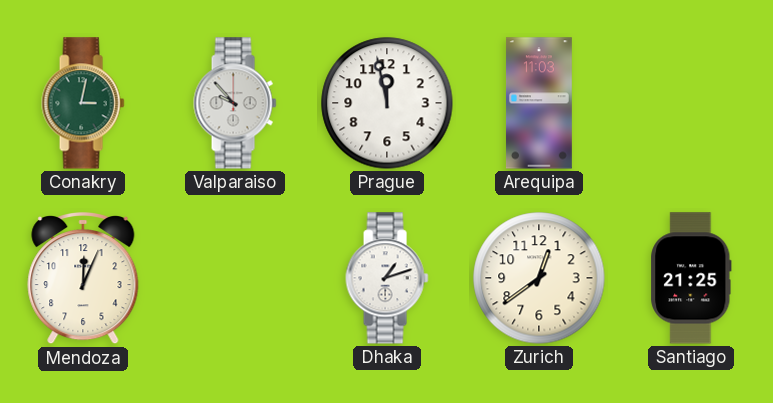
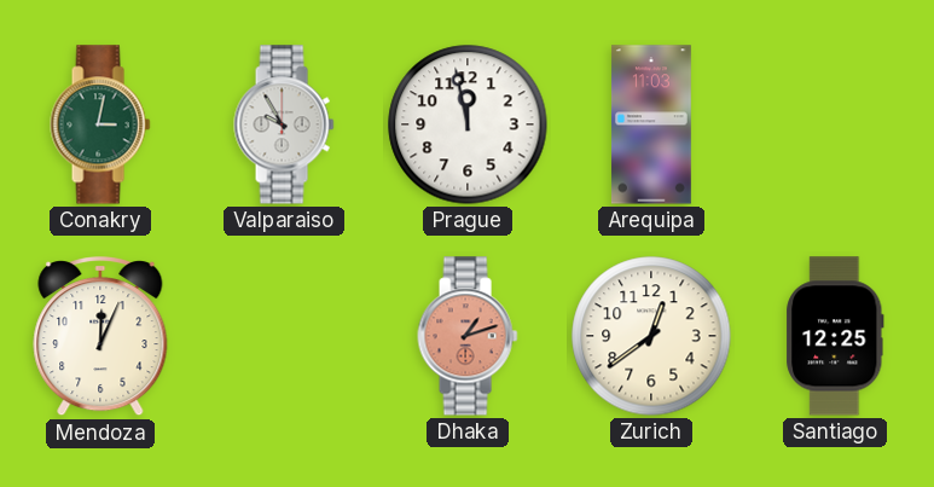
Valparaiso: 9:53 -> 9:55
Dhaka dial: white -> salmon
Santiago: 21:25 -> 12:25
